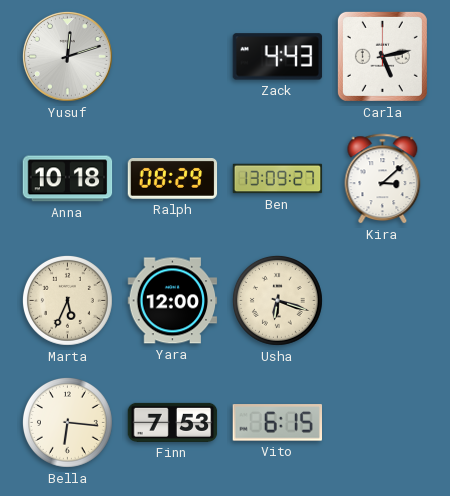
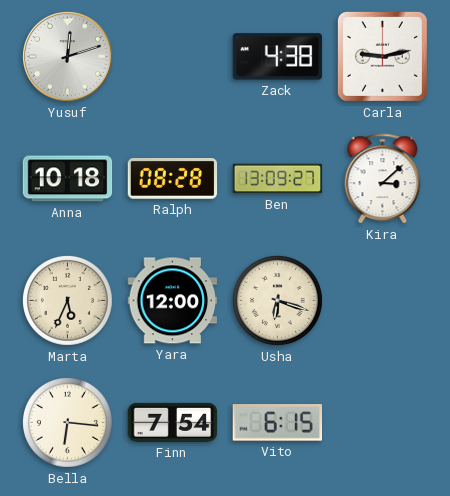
Zack: 4:43 -> 4:38
Carla: 5:13 -> 9:13
Ralph: 08:29 -> 08:28
Finn: 7:53 -> 7:54
